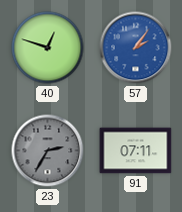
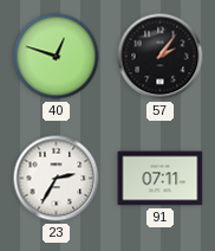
57 dial: blue -> black
23 dial: grey -> white
